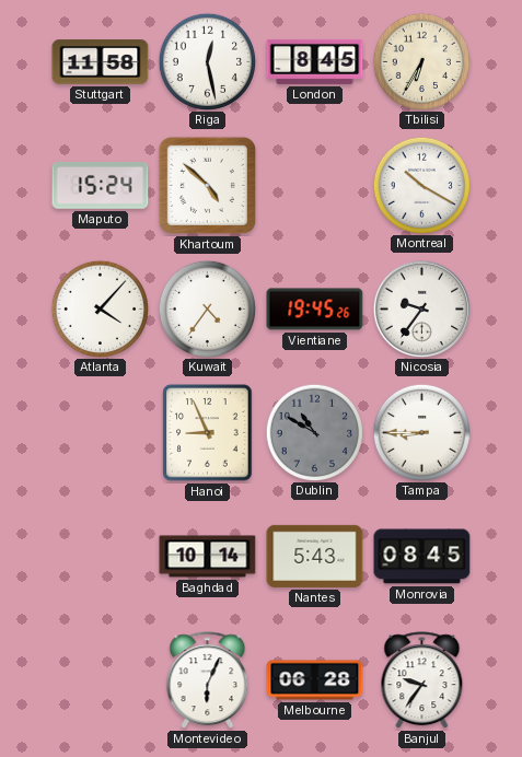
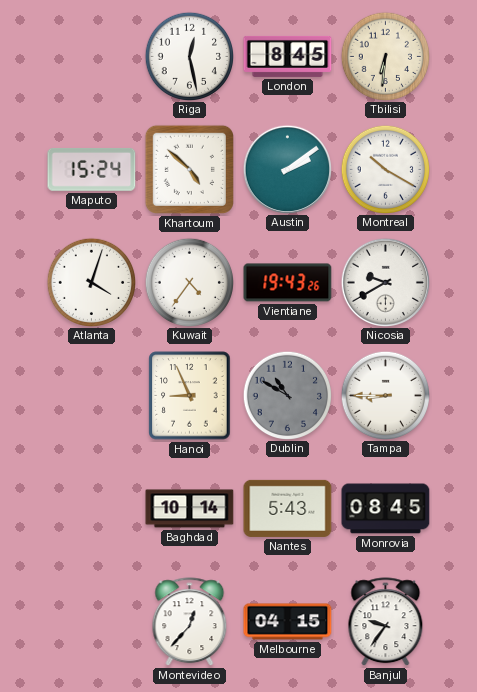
Stuttgart: 11:58 -> none
Tbilisi: 6:35 -> 6:31
Austin: none -> 2:09
Atlanta: 4:07 -> 4:03
Vientiane: 19:45 -> 19:43
Nicosia: 9:36 -> 9:40
Montevideo: 6:04 -> 12:37
Melbourne: 06:28 -> 04:15
